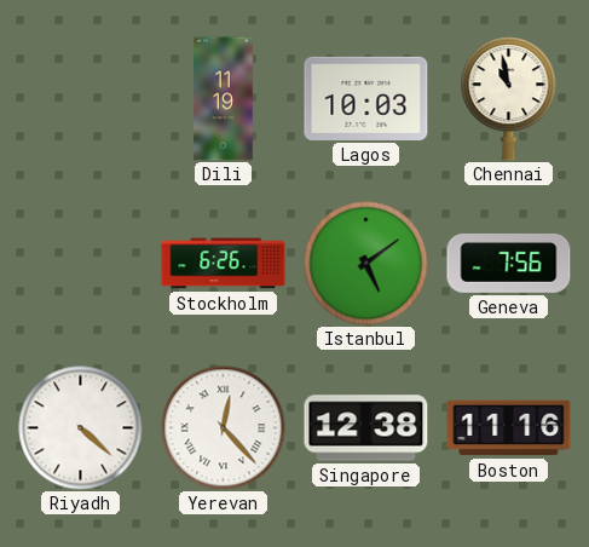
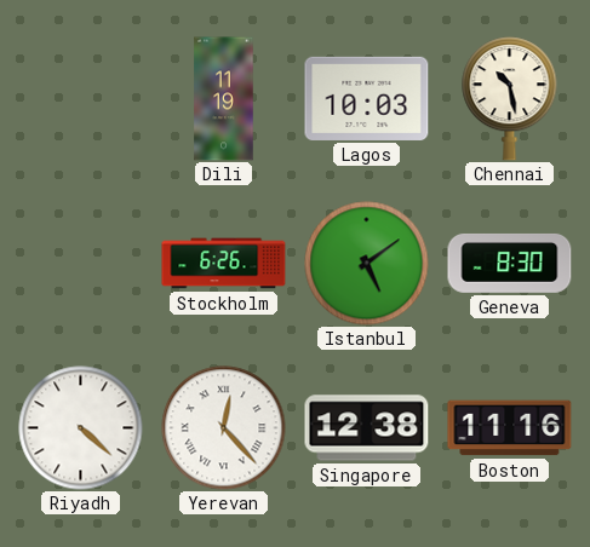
Chennai: 10:58 -> 10:28
Geneva: 7:56 -> 8:30
